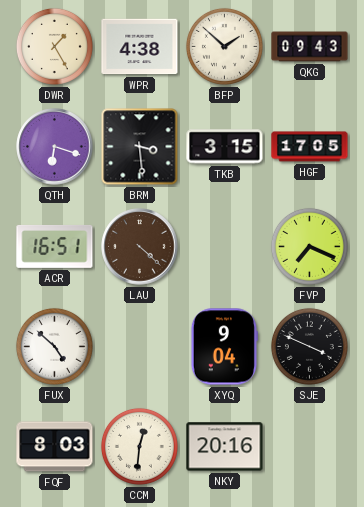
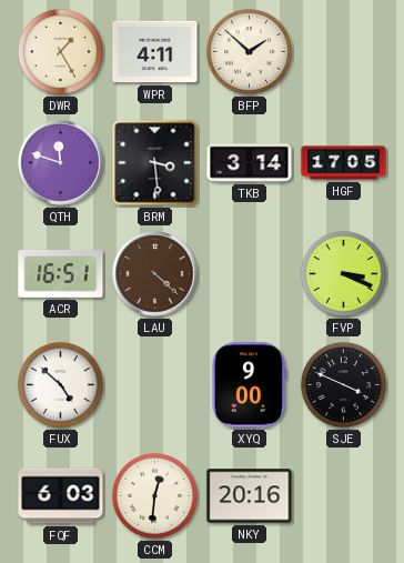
WPR: 4:38 -> 4:11
QKG: 09:43 -> none
QTH: 6:18 -> 11:48
TKB: 3:15 -> 3:14
FVP: 7:19 -> 3:19
XYQ: 9:04 -> 9:00
FQF: 8:03 -> 6:03
